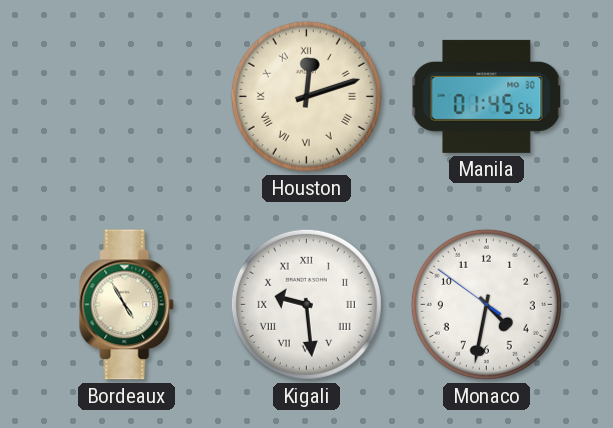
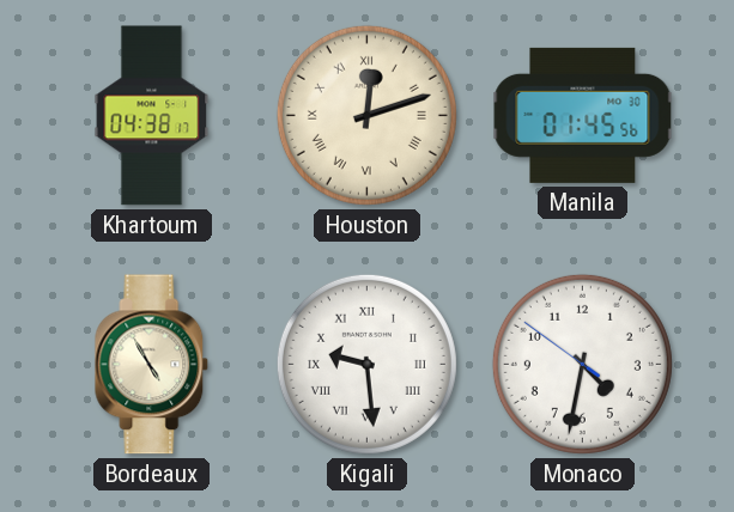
Khartoum: none -> 04:38
